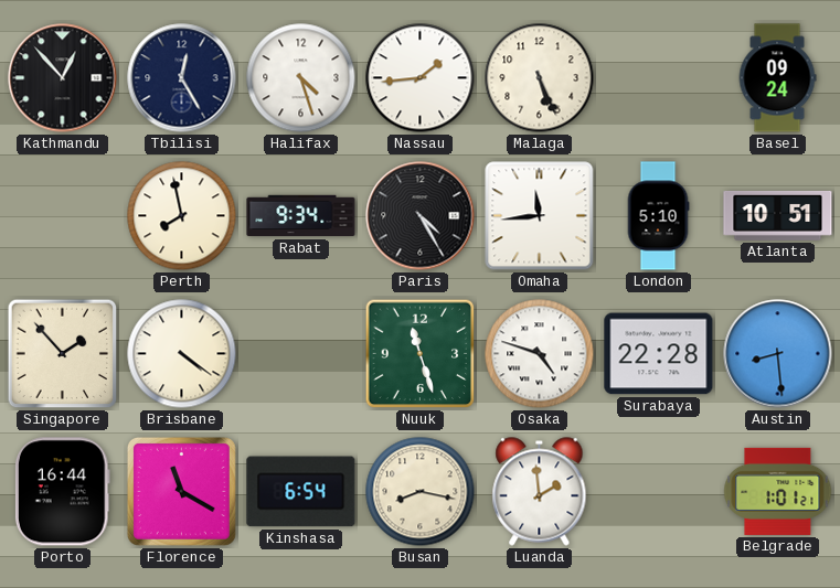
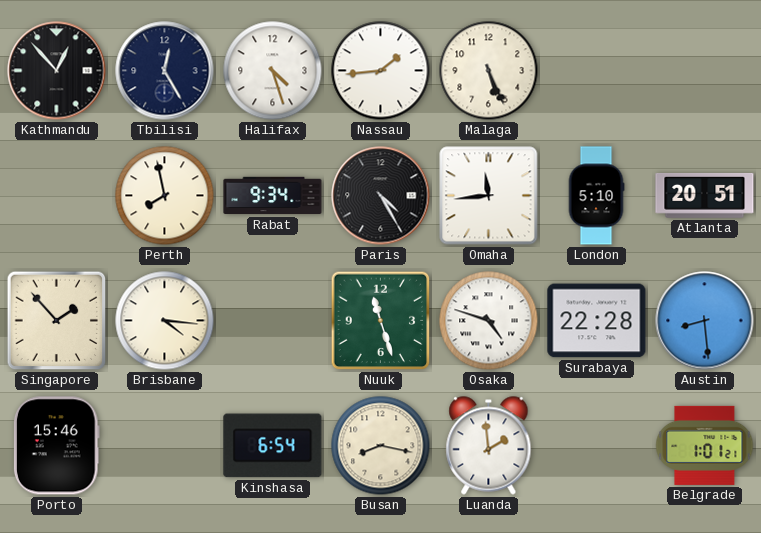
Basel: 09:24 -> none
Atlanta: 10:51 -> 20:51
Brisbane: 4:21 -> 4:16
Porto: 16:44 -> 15:46
Florence: 11:20 -> none
